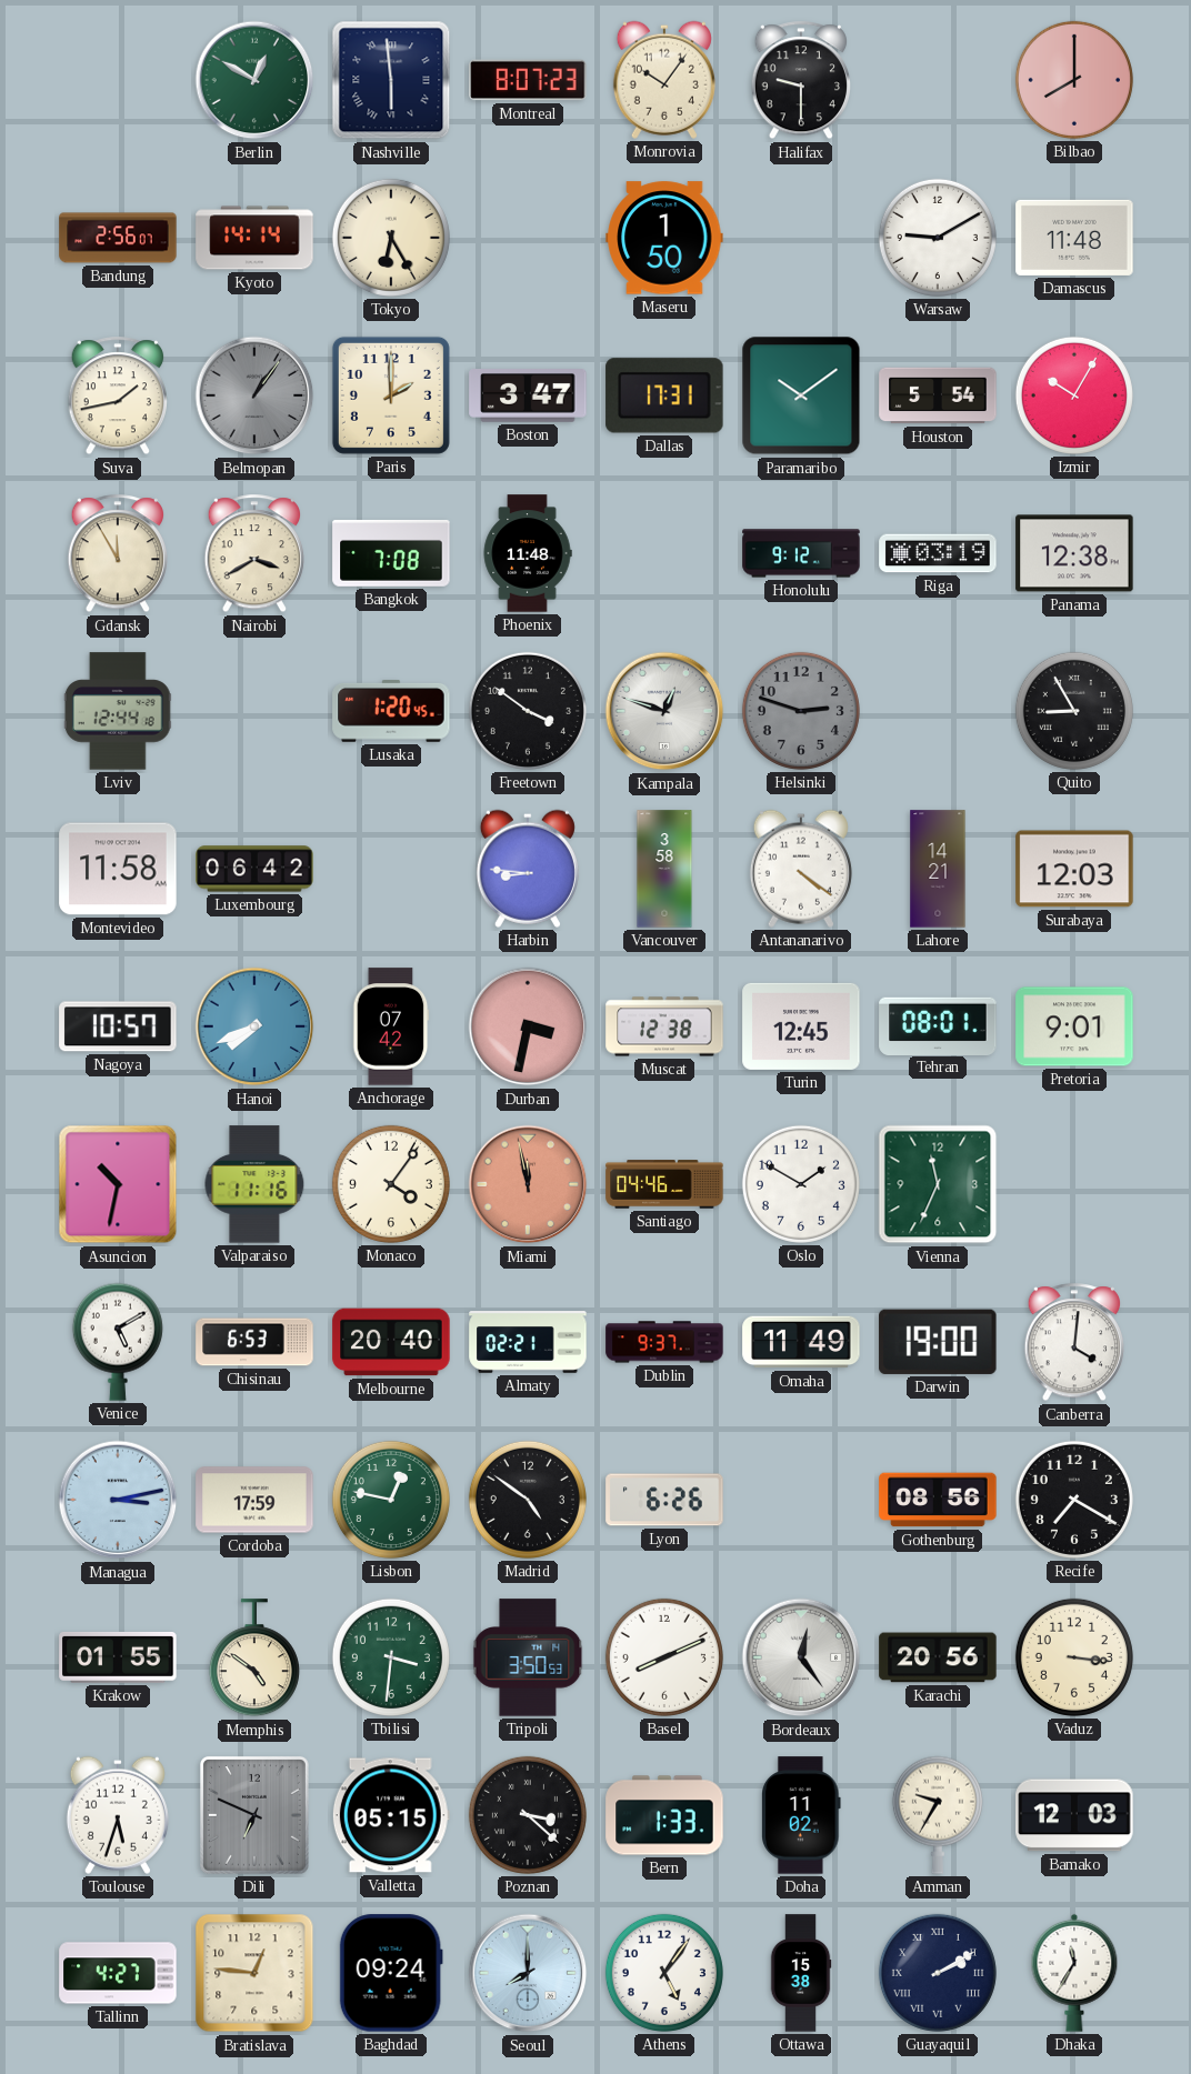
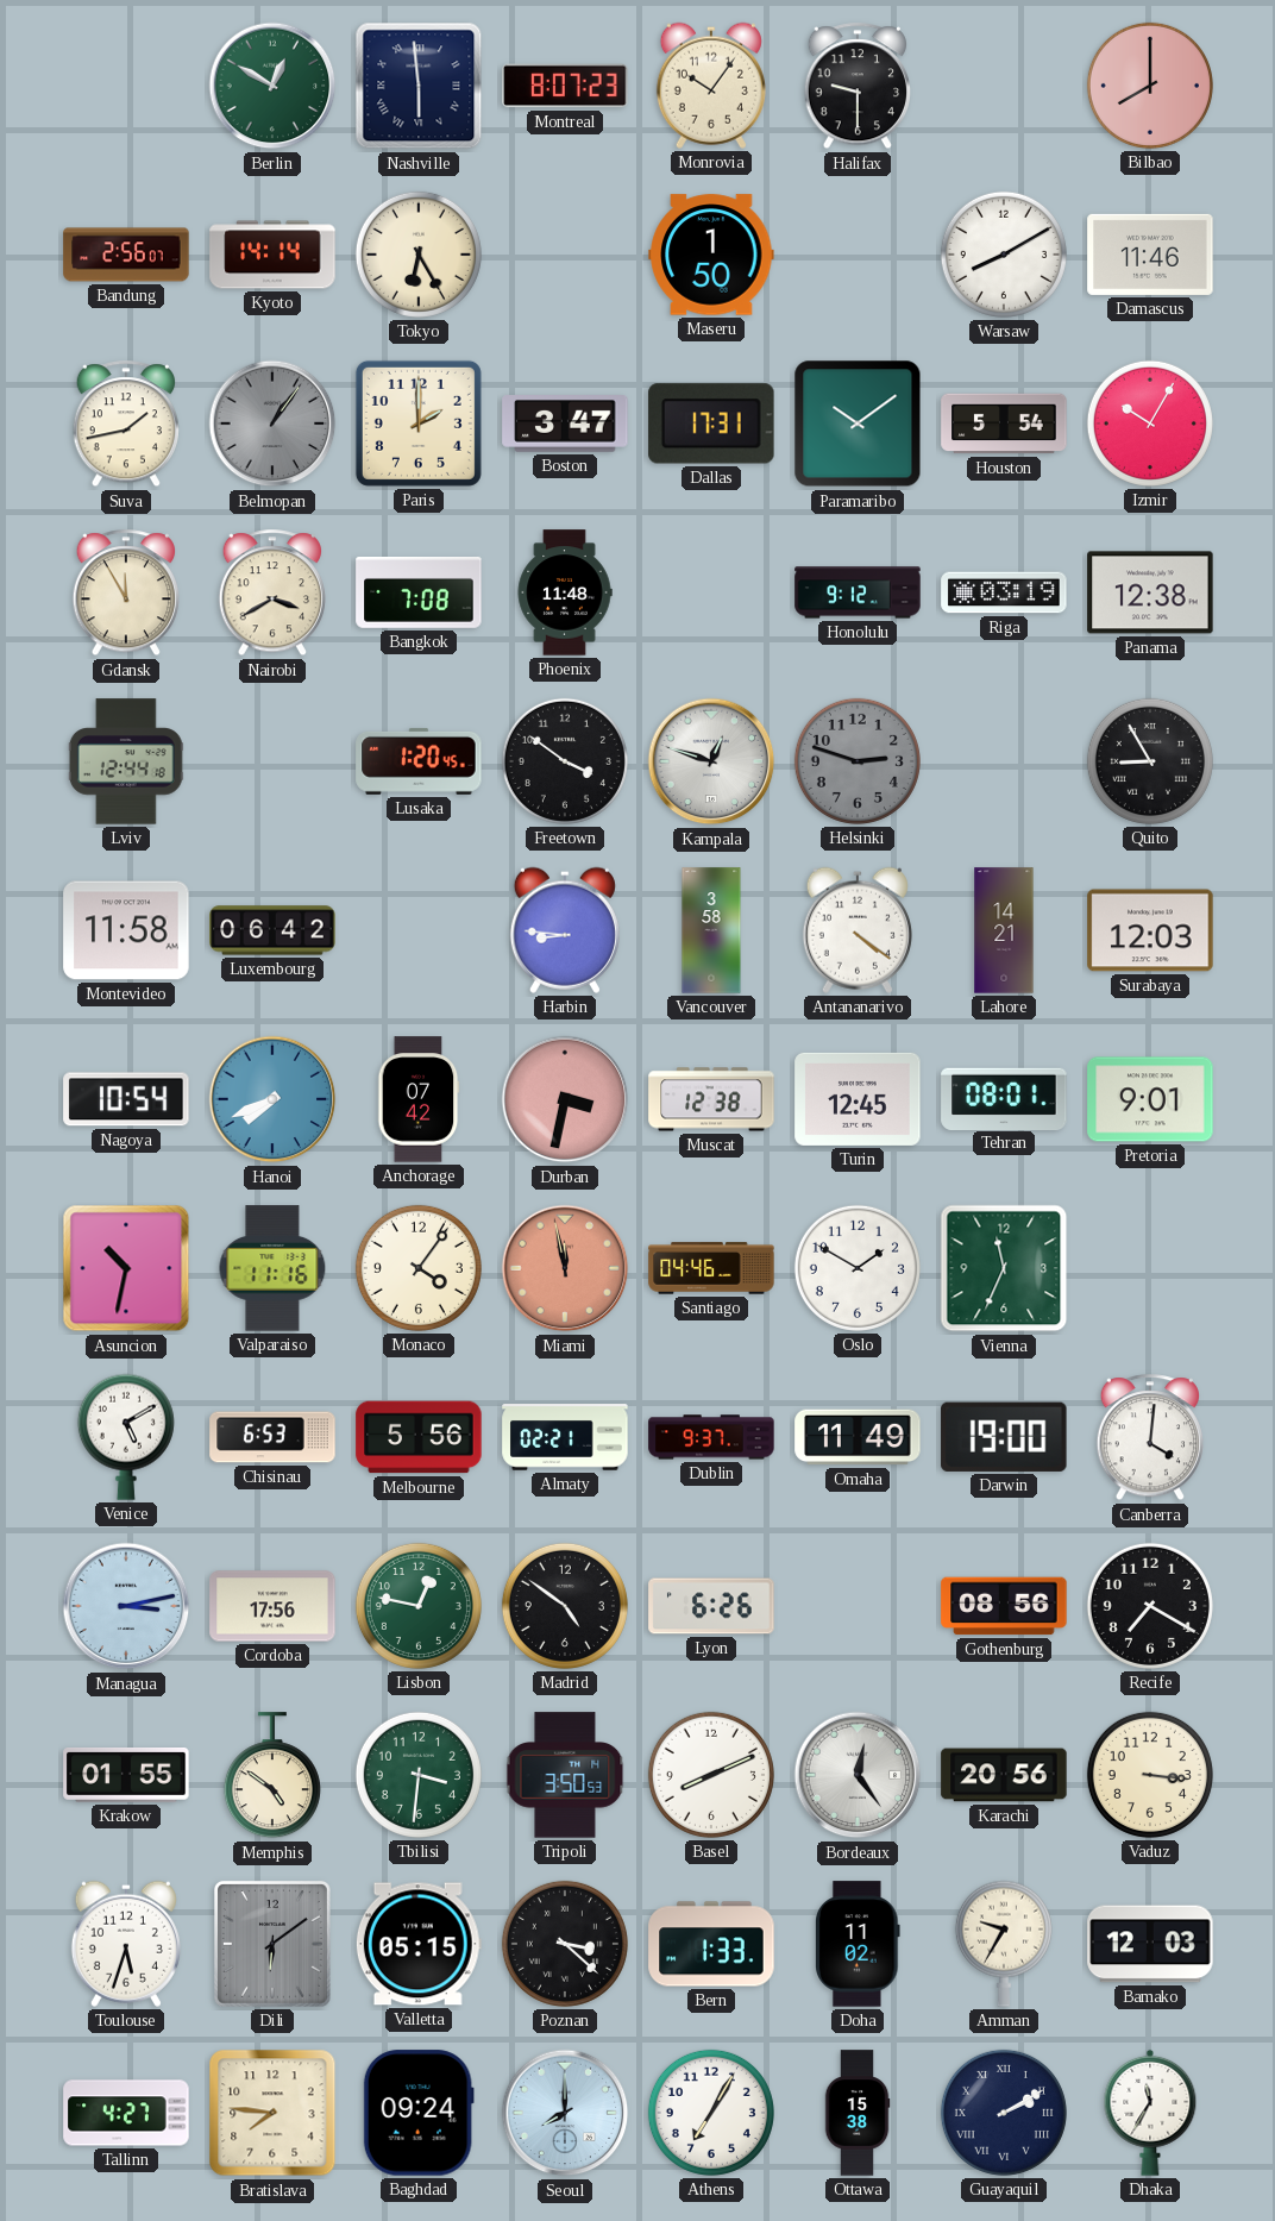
Warsaw: 9:10 -> 8:10
Damascus: 11:48 -> 11:46
Nagoya: 10:57 -> 10:54
Melbourne: 20:40 -> 5:56
Cordoba: 17:59 -> 17:56
Dili: 6:49 -> 6:09
Bratislava: 12:46 -> 7:46
Athens: 5:06 -> 7:05
